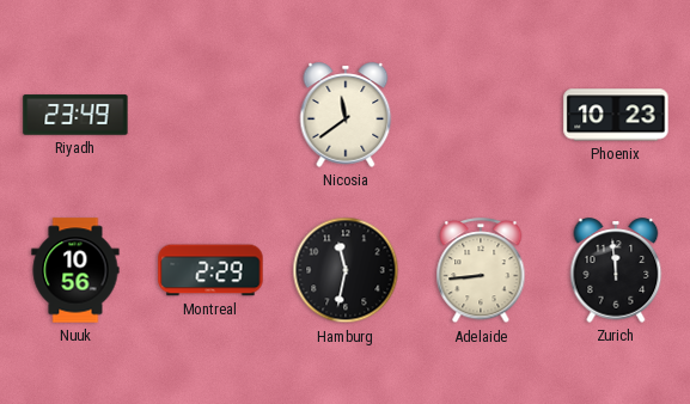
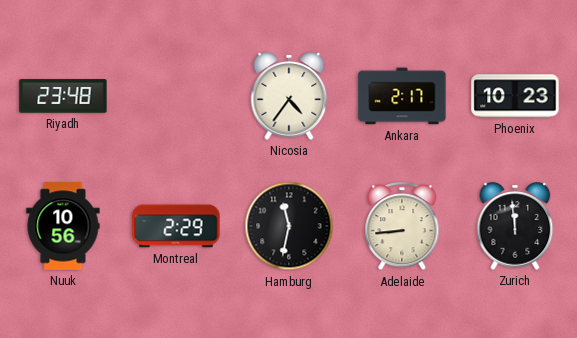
Riyadh: 23:49 -> 23:48
Nicosia: 11:39 -> 4:36
Ankara: none -> 2:17
